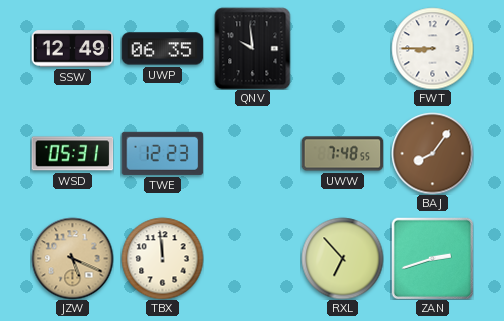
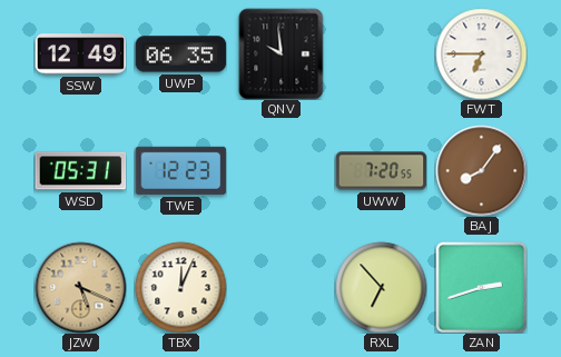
FWT: 8:45 -> 6:45
UWW: 7:48 -> 7:20
TBX: 11:59 -> 12:04
